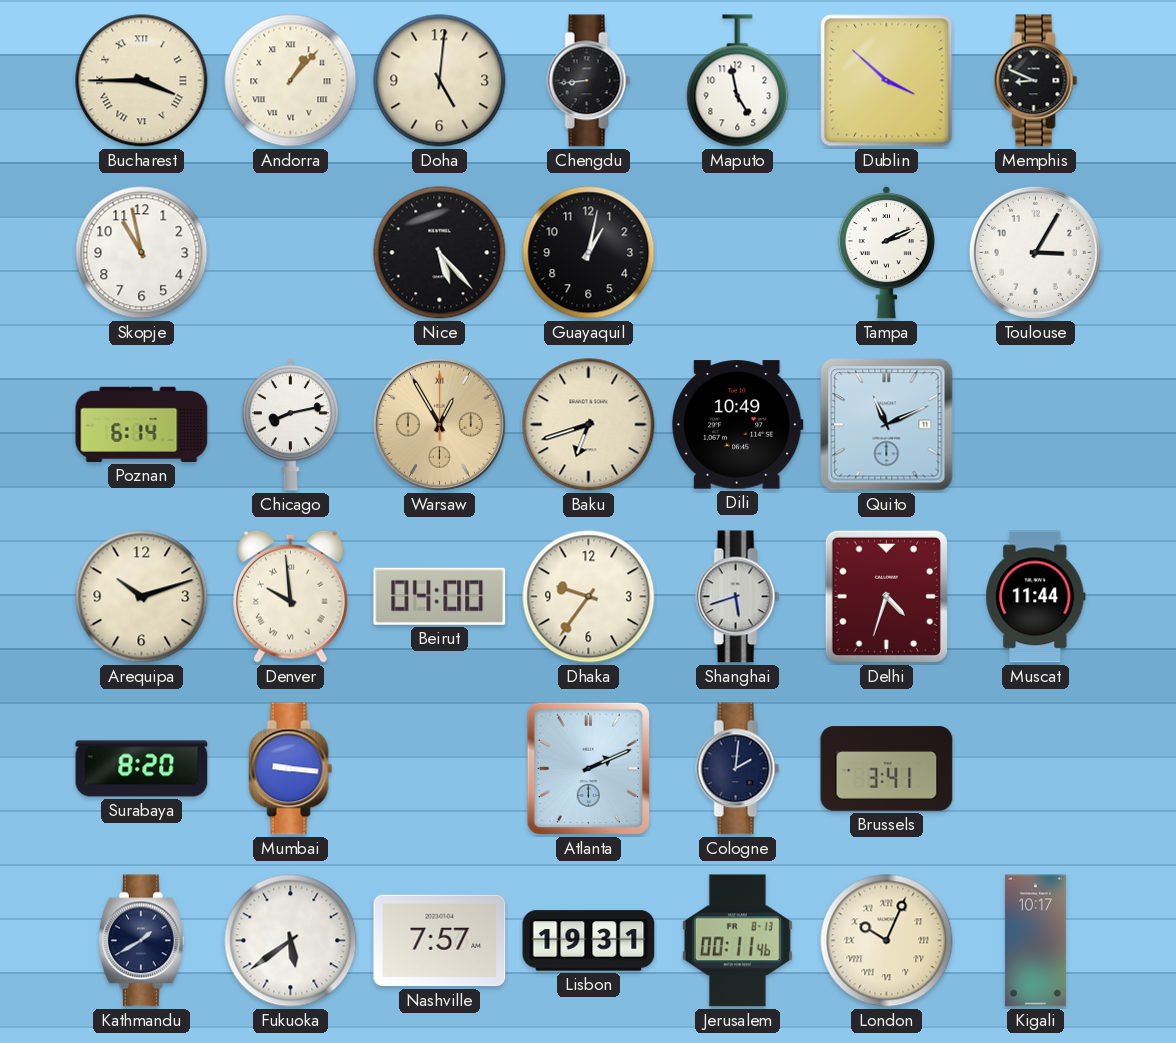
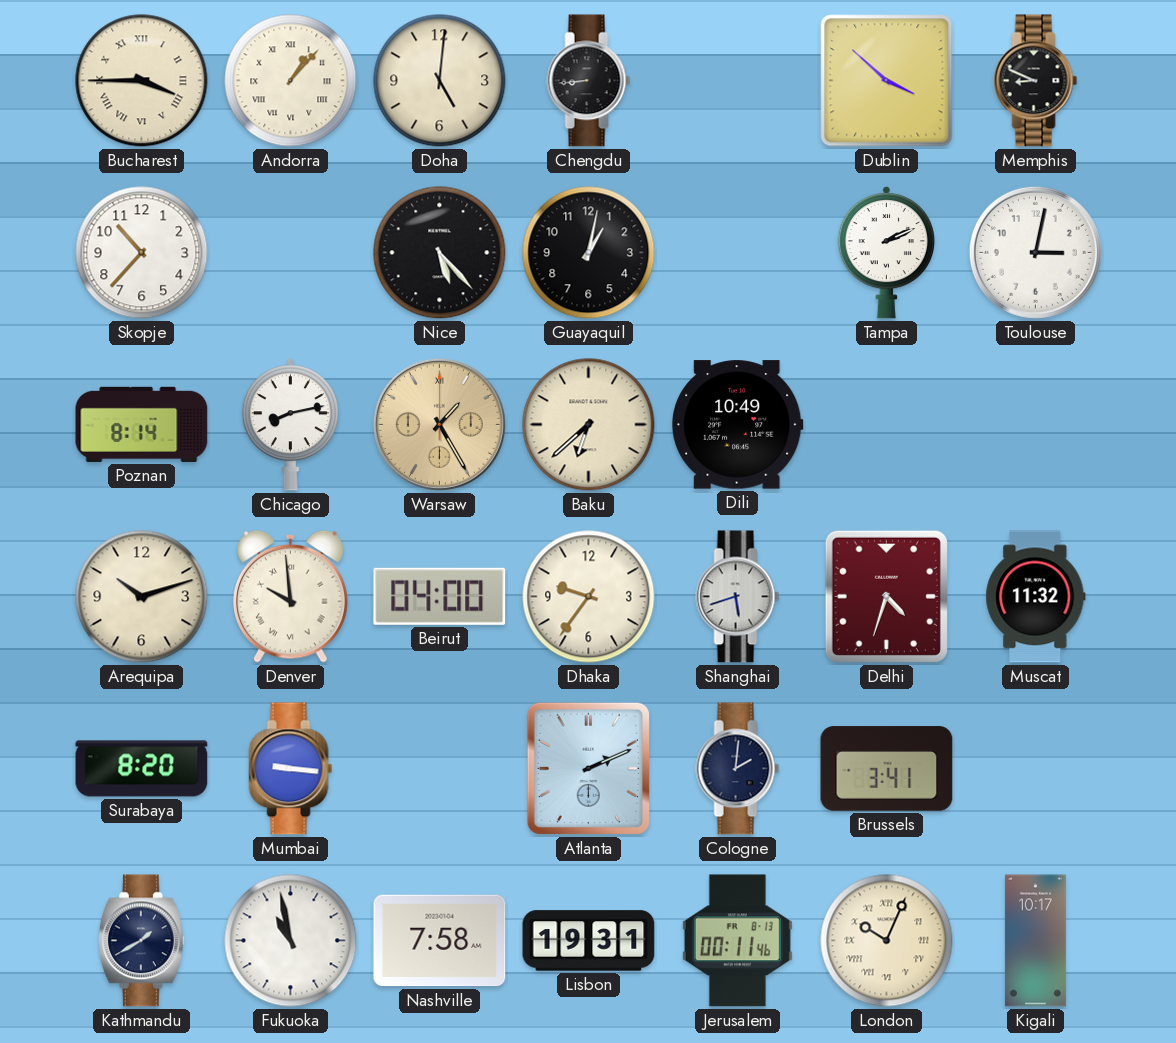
Maputo: 4:58 -> none
Skopje: 10:58 -> 10:37
Toulouse: 3:05 -> 3:02
Poznan: 6:14 -> 8:14
Warsaw: 12:55 -> 1:25
Baku: 6:42 -> 6:38
Quito: 11:11 -> none
Muscat: 11:44 -> 11:32
Fukuoka: 5:39 -> 10:58
Nashville: 7:57 -> 7:58
